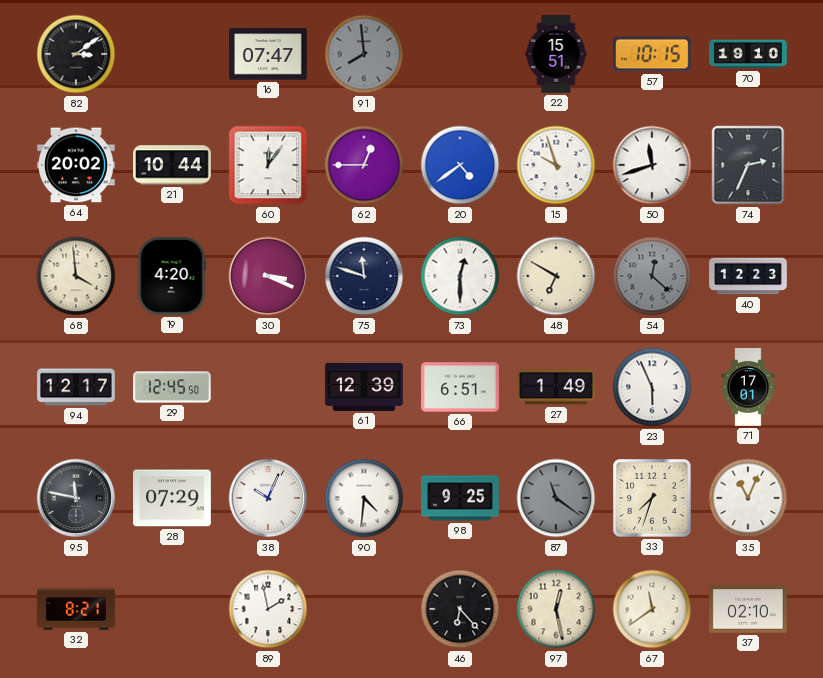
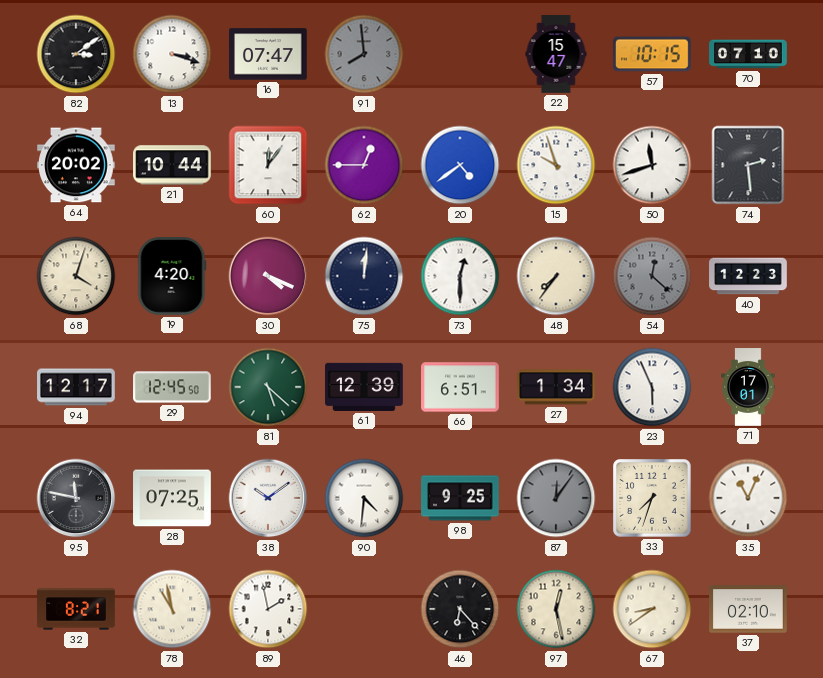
13: none -> 3:18
22: 15:51 -> 15:47
70: 19:10 -> 07:10
74: 2:34 -> 2:29
68: 3:59 -> 4:03
30: 3:19 -> 4:19
75: 11:48 -> 12:01
48: 6:50 -> 7:36
81: none -> 5:22
27: 1:49 -> 1:34
28: 07:29 -> 07:25
38: 10:04 -> 10:09
87: 11:21 -> 12:06
78: none -> 10:58
67: 11:39 -> 8:39
